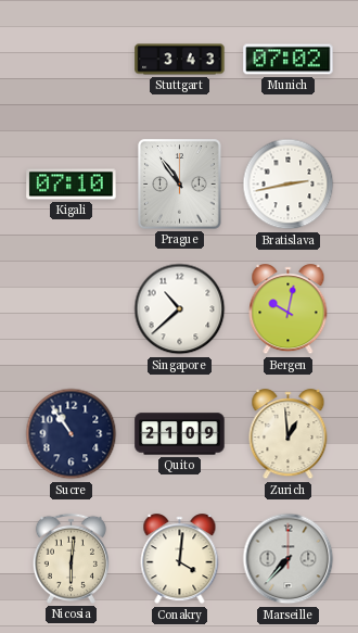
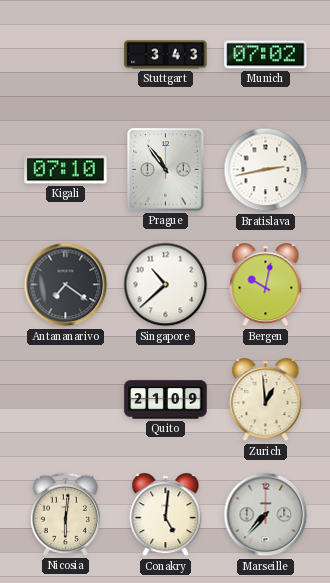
Antananarivo: none -> 7:21
Sucre: 10:54 -> none
Conakry: 4:01 -> 5:01
